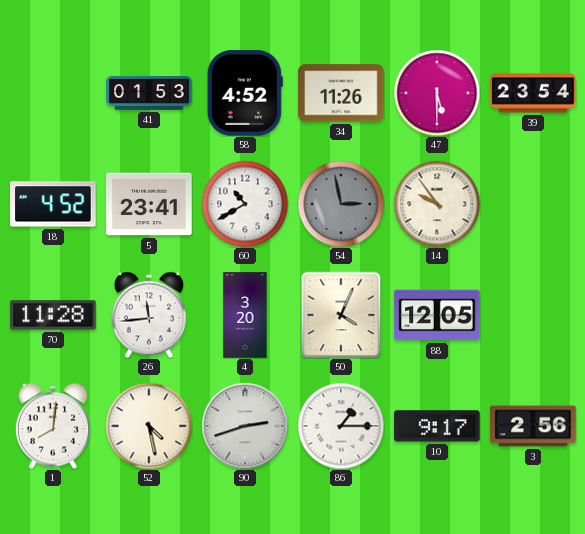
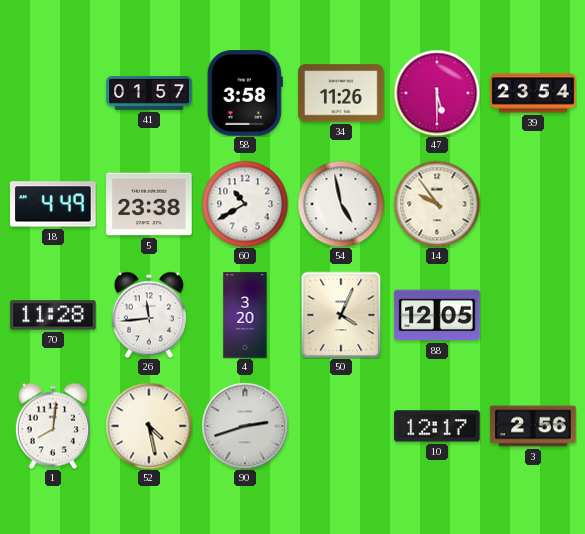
41: 01:53 -> 01:57
58: 4:52 -> 3:58
18: 4:52 -> 4:49
5: 23:41 -> 23:38
54: 2:58 -> 4:58
54 dial: grey -> white
86: 1:15 -> none
10: 9:17 -> 12:17
